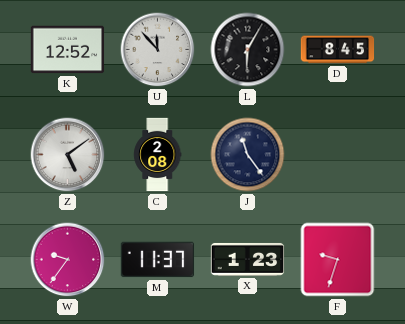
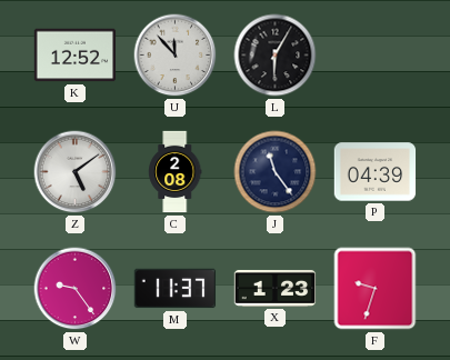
D: 8:45 -> none
P: none -> 04:39
W: 9:36 -> 9:24
